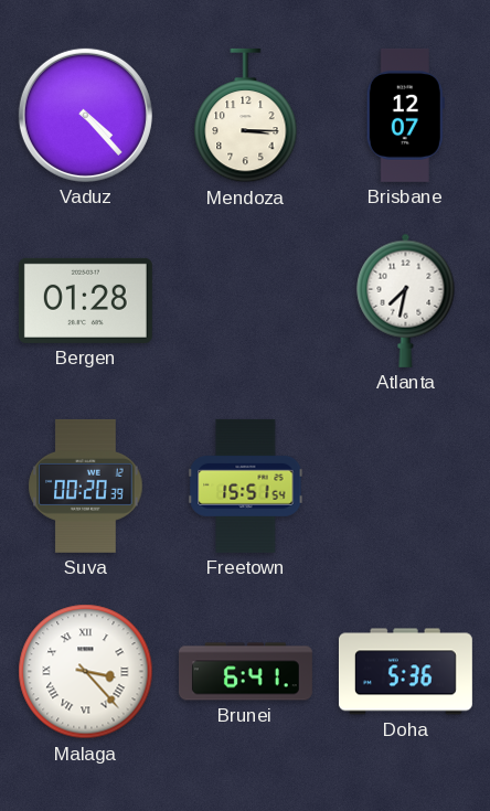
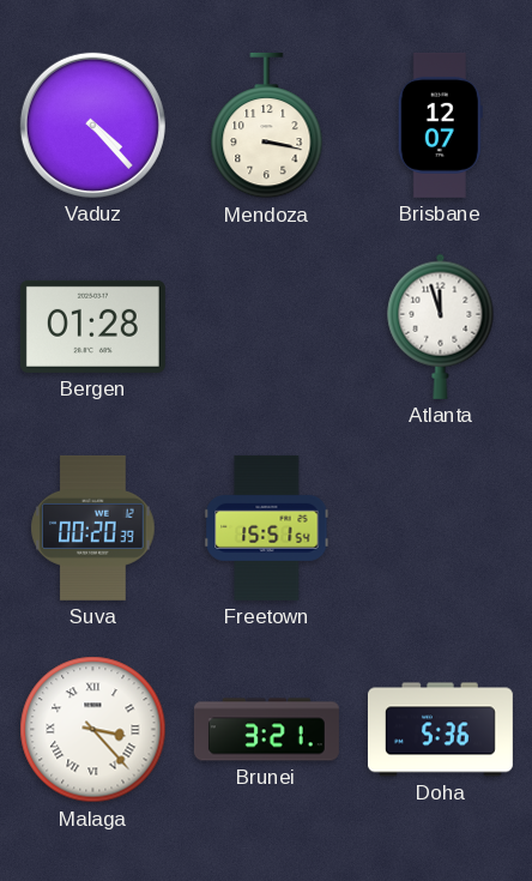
Mendoza: 3:15 -> 3:17
Atlanta: 7:32 -> 11:57
Brunei: 6:41 -> 3:21
